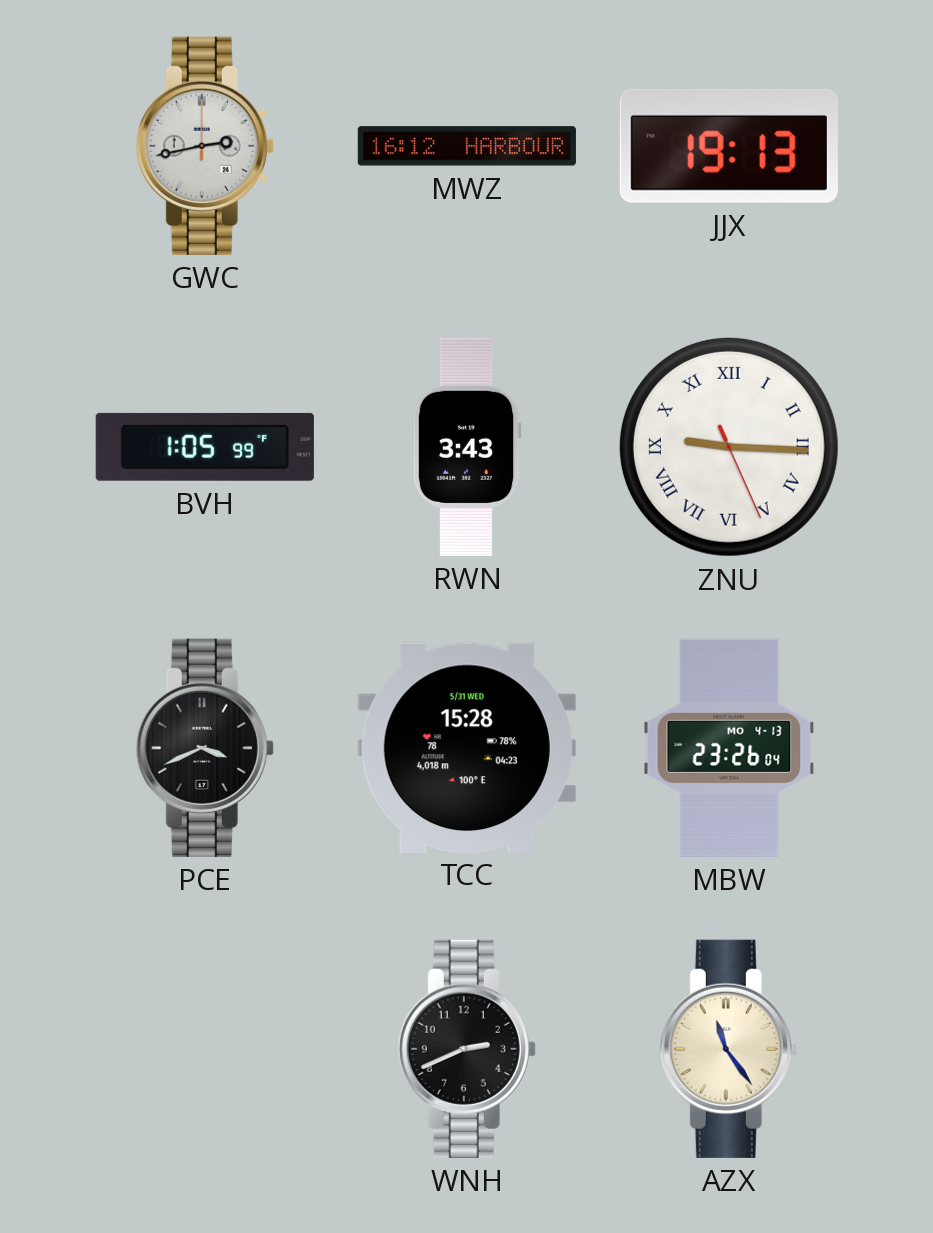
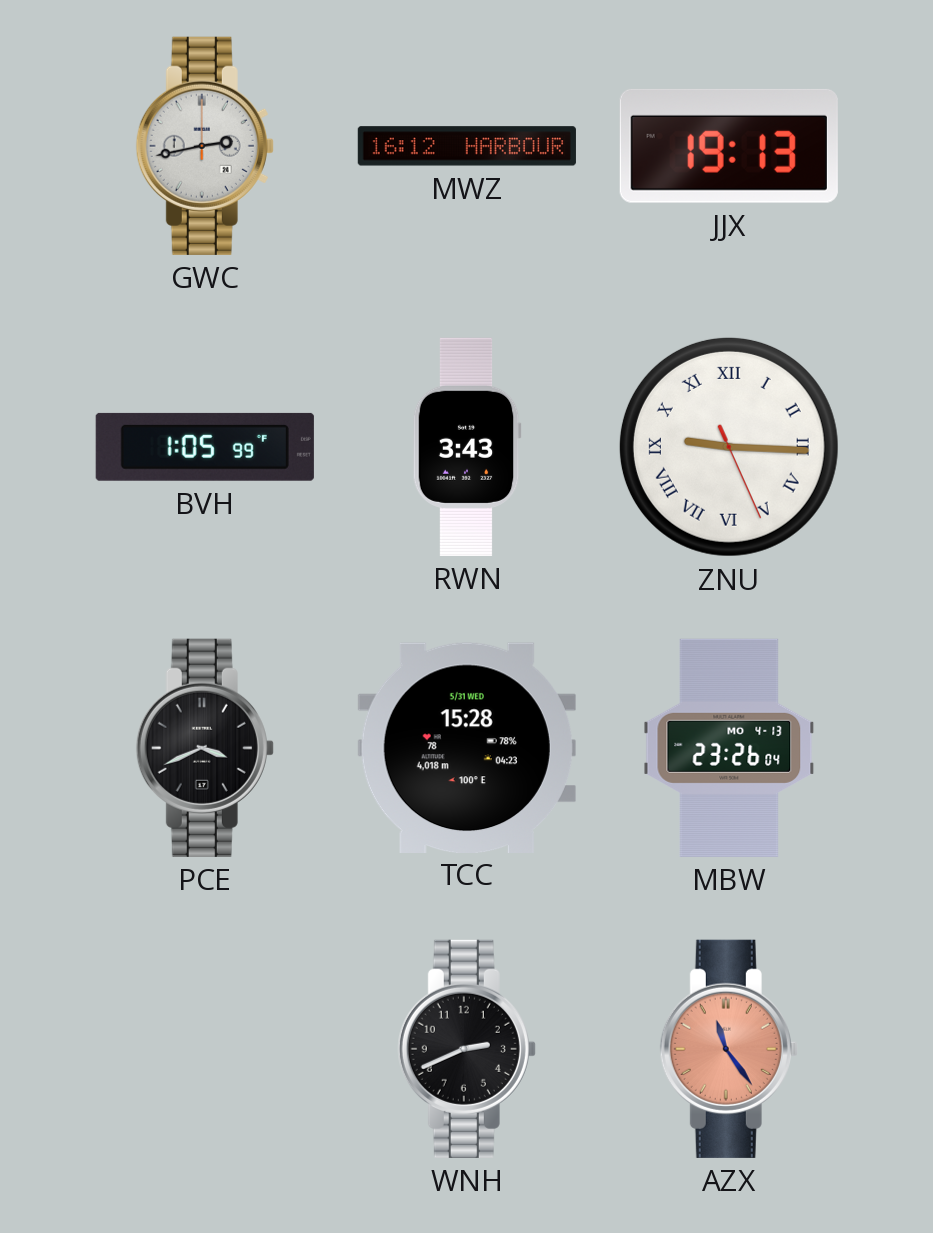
AZX dial: cream -> salmon
